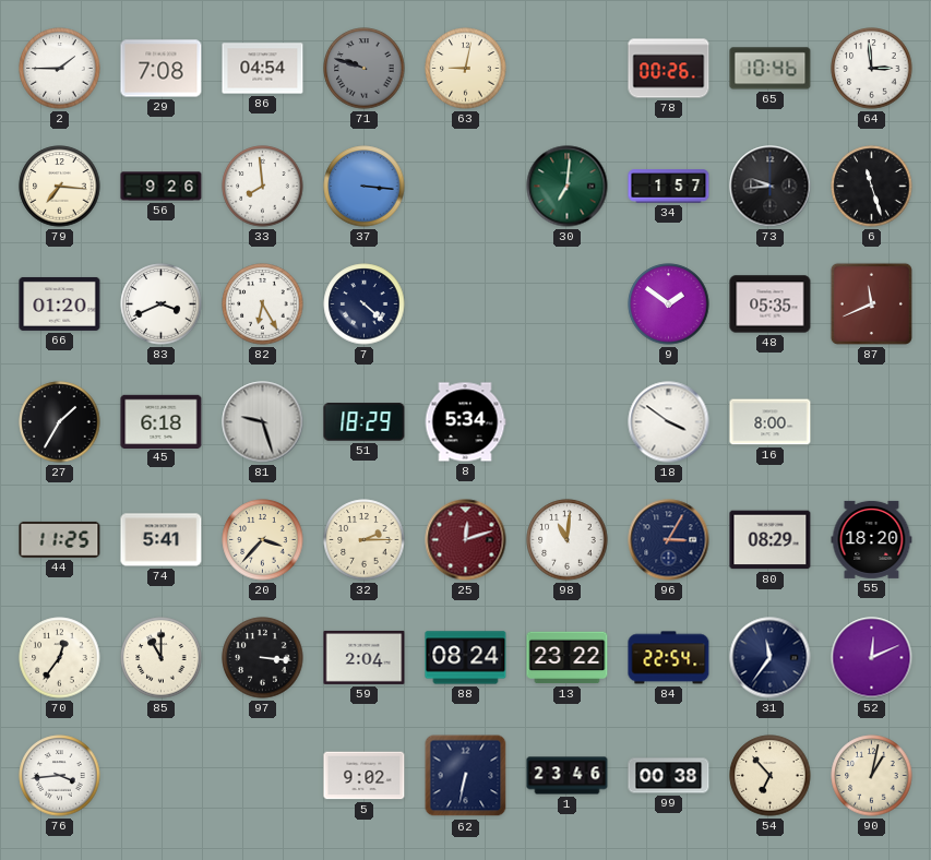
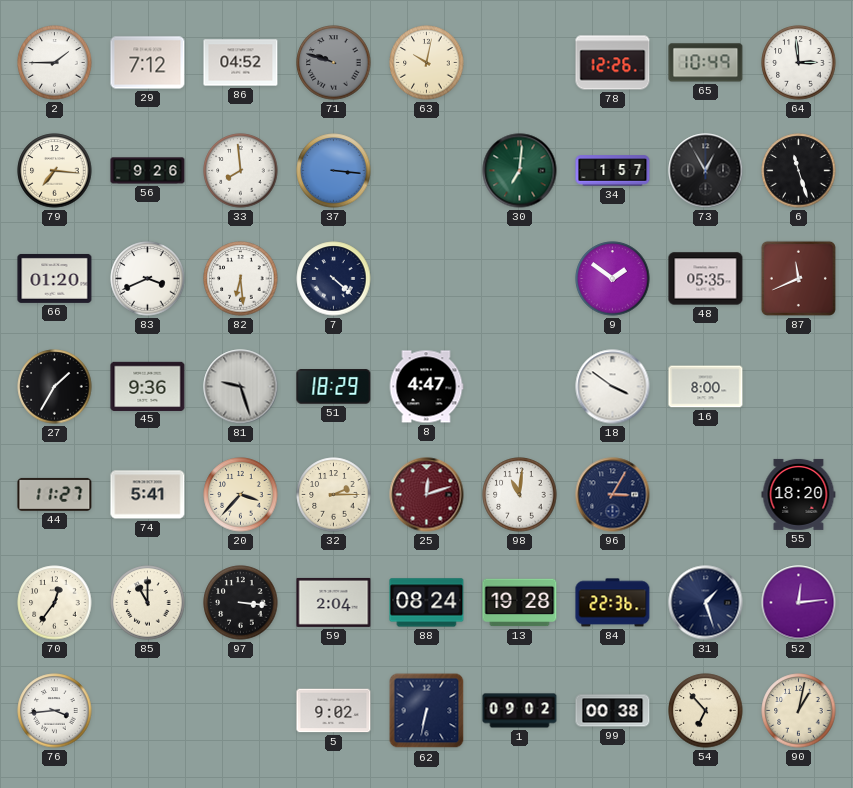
29: 7:08 -> 7:12
86: 04:54 -> 04:52
63: 9:02 -> 10:02
78: 00:26 -> 12:26
65: 10:46 -> 10:49
73: 9:44 -> 12:55
82: 6:25 -> 6:29
45: 6:18 -> 9:36
8: 5:34 -> 4:47
44: 11:25 -> 11:27
80: 08:29 -> none
13: 23:22 -> 19:28
84: 22:54 -> 22:36
31: 11:36 -> 1:27
52: 12:11 -> 12:14
1: 23:46 -> 09:02
